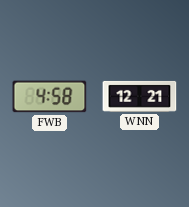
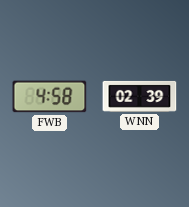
WNN: 12:21 -> 02:39
